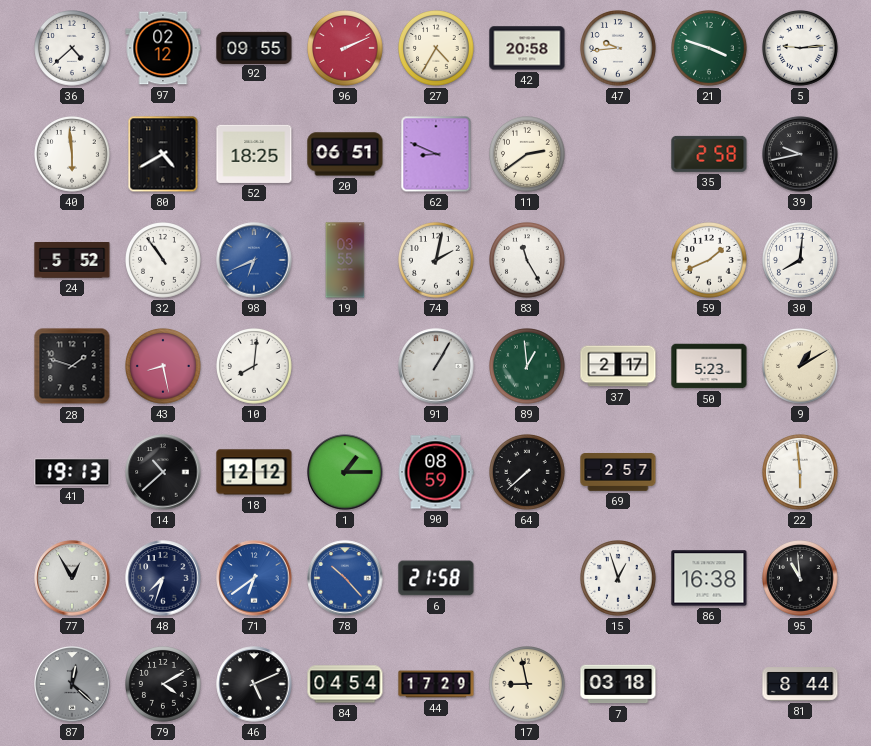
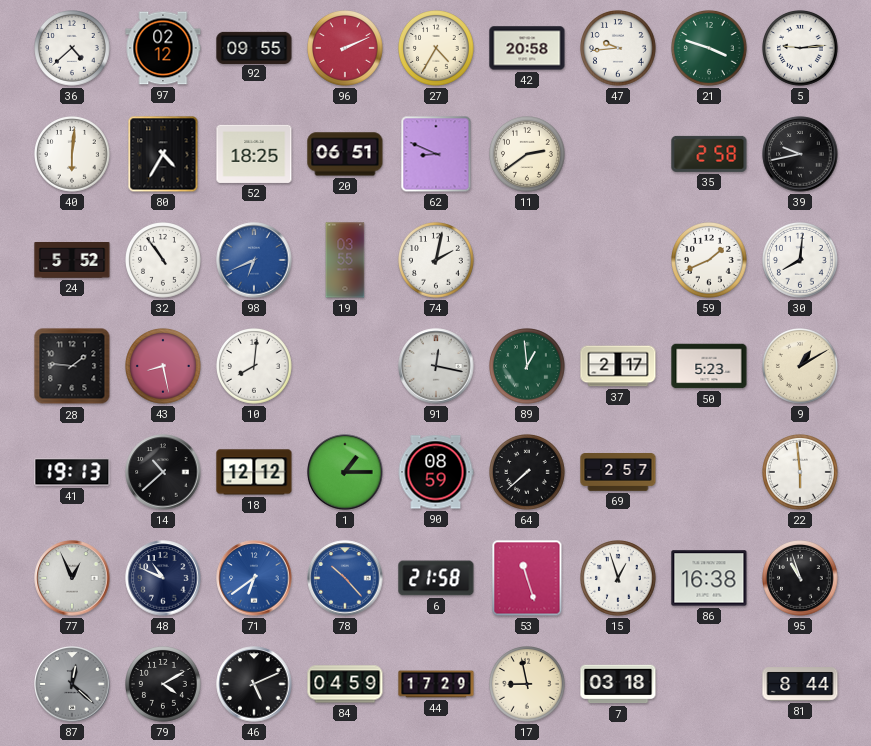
40: 5:59 -> 6:01
80: 4:40 -> 4:35
83: 11:25 -> none
28: 1:48 -> 1:46
91: 1:05 -> 12:17
77: 12:55 -> 12:56
48: 7:33 -> 10:49
53: none -> 11:27
95: 10:59 -> 10:57
84: 04:54 -> 04:59
